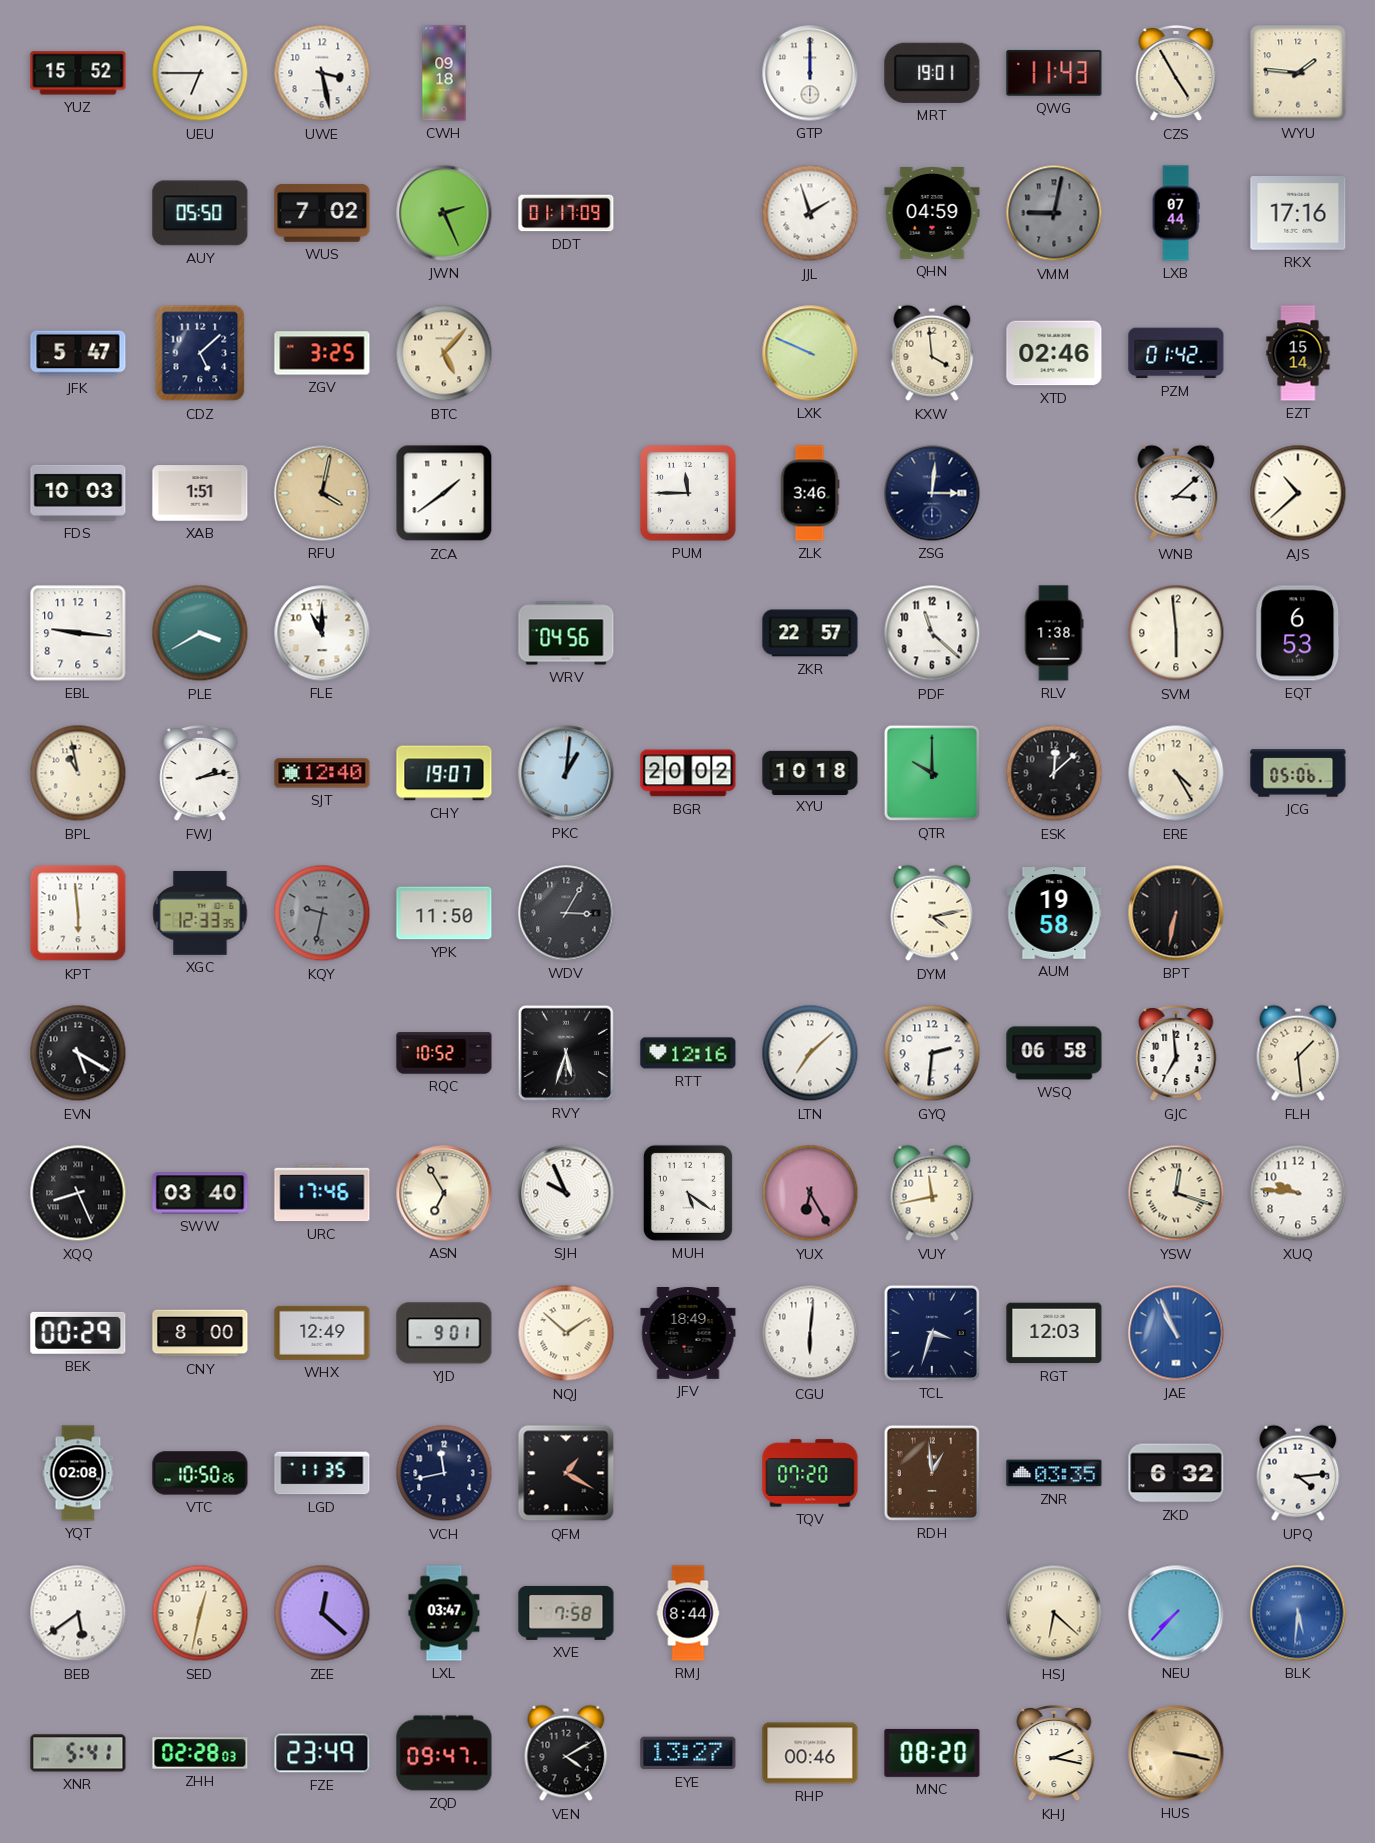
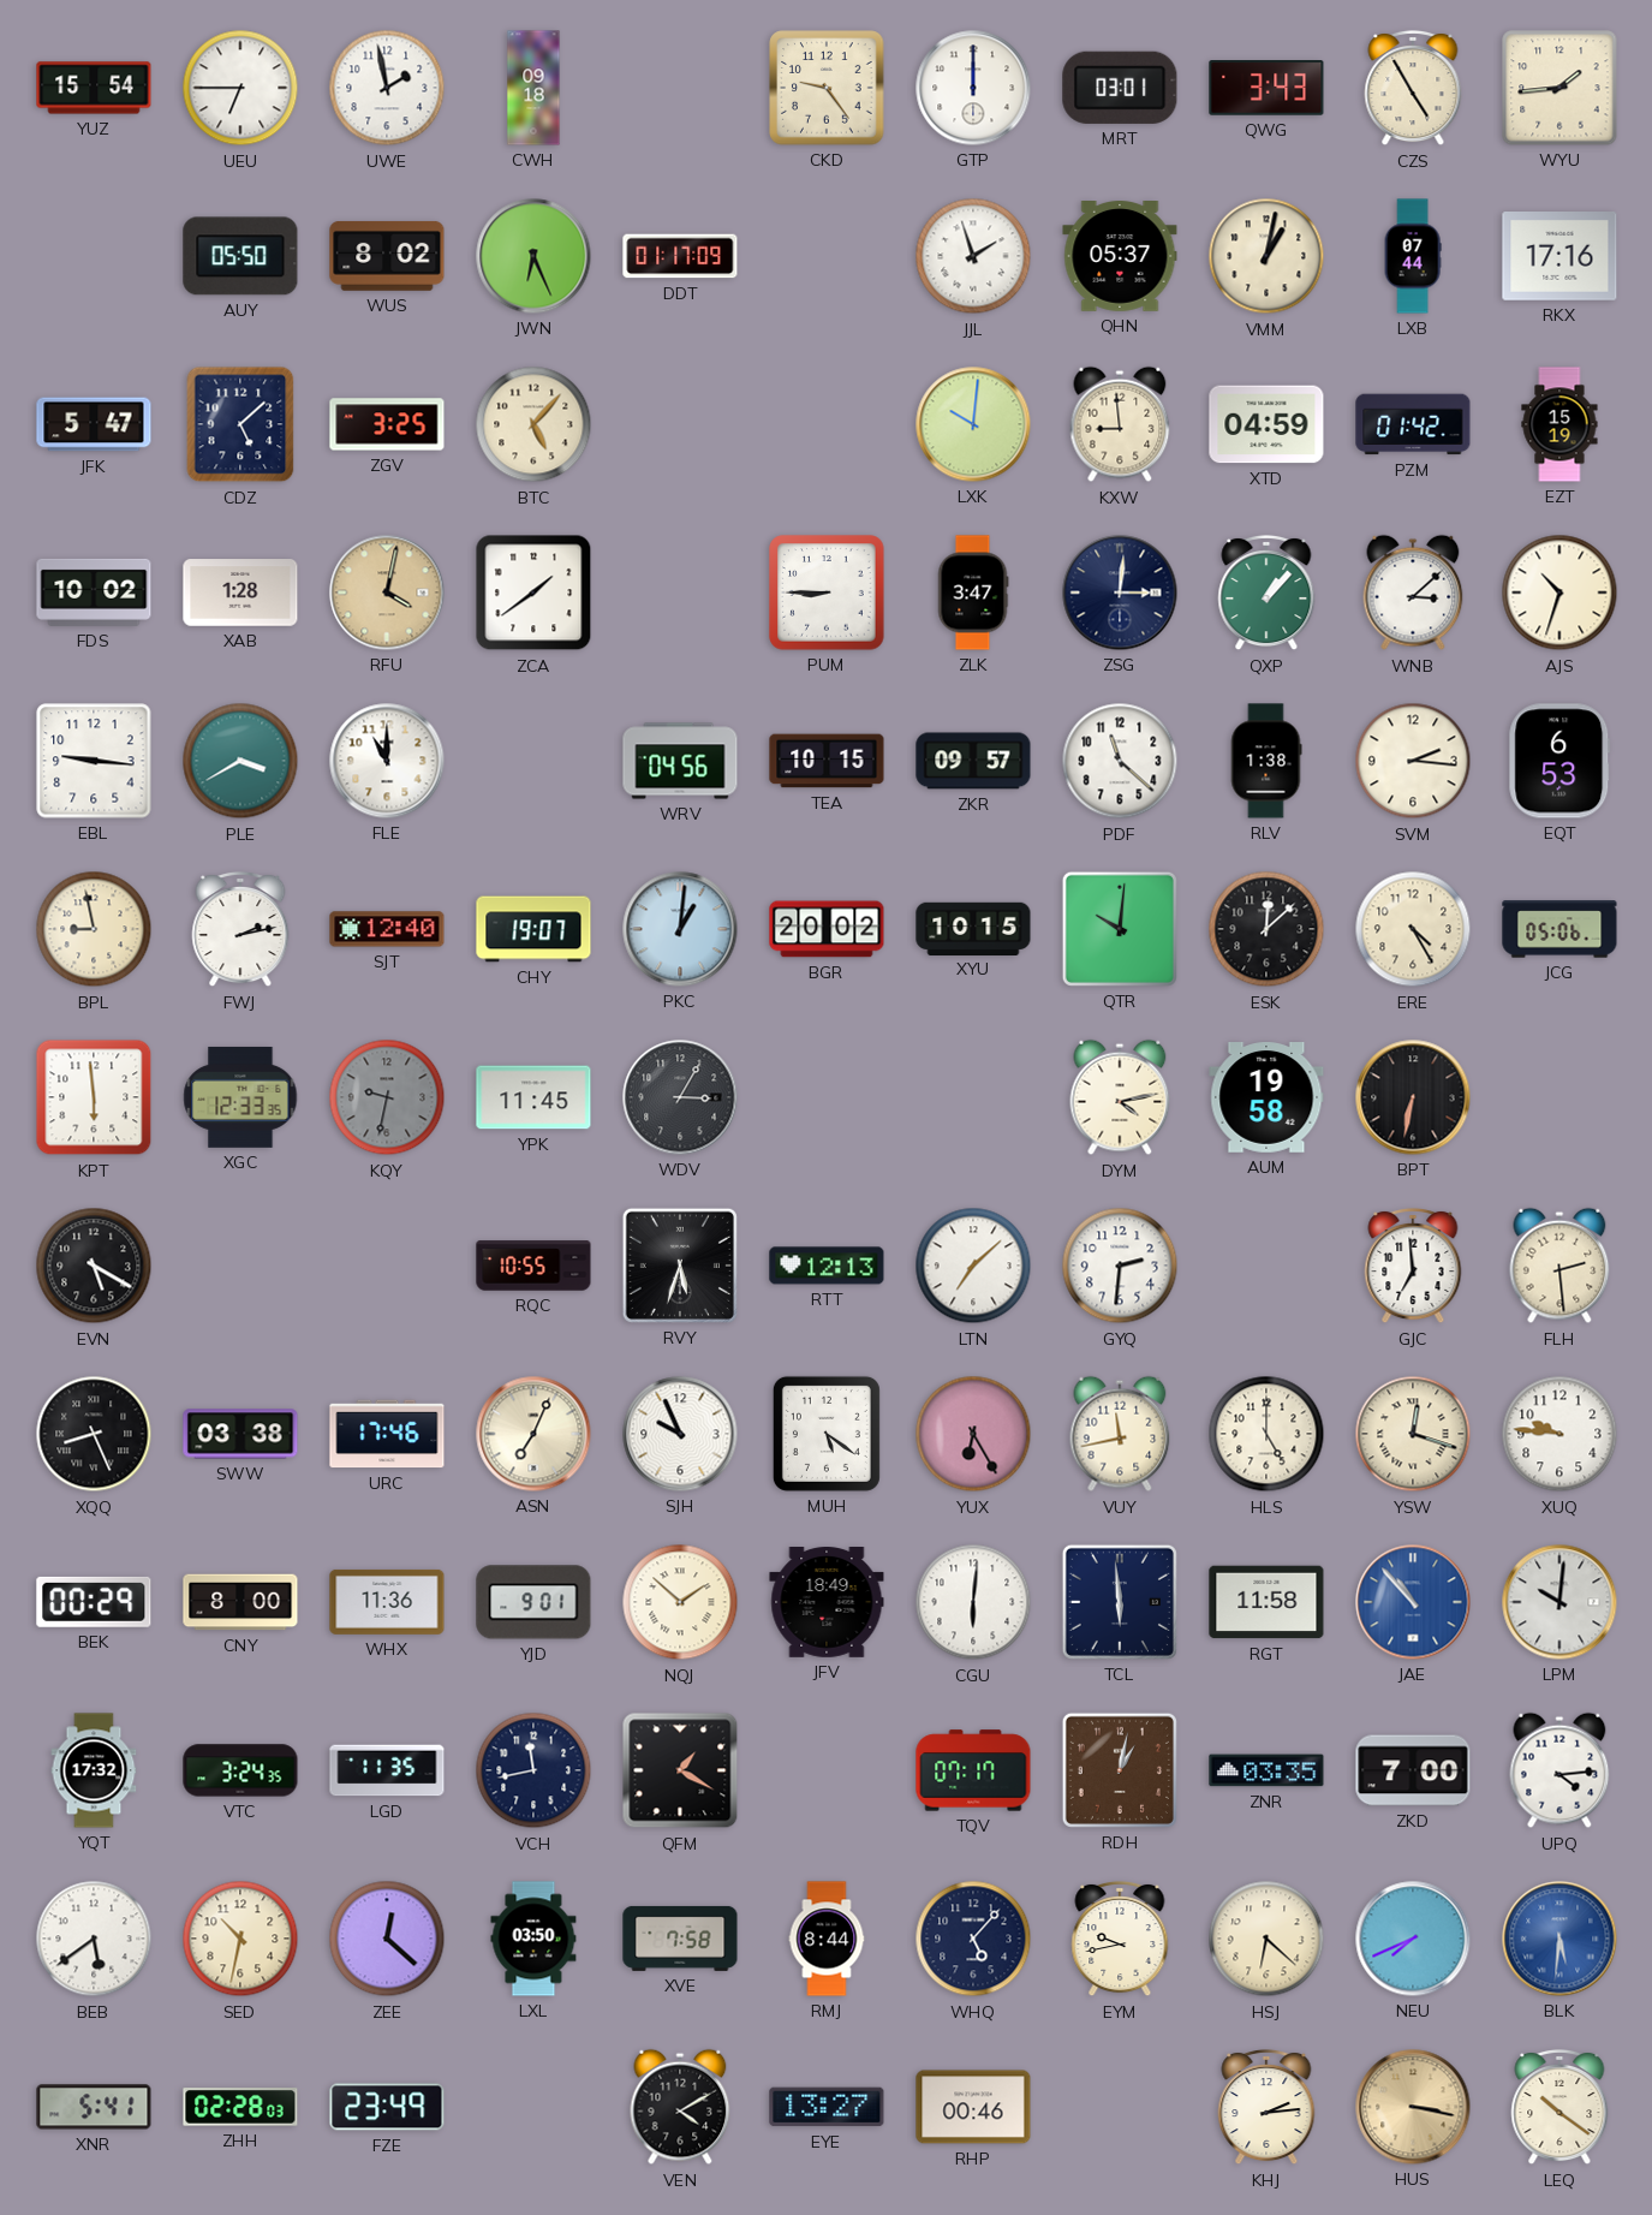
YUZ: 15:52 -> 15:54
UWE: 3:28 -> 1:58
CKD: none -> 9:24
MRT: 19:01 -> 03:01
QWG: 11:43 -> 3:43
WYU: 1:46 -> 1:44
WUS: 7:02 -> 8:02
JWN: 2:26 -> 6:26
QHN: 04:59 -> 05:37
VMM: 9:02 -> 1:02
VMM dial: grey -> cream
LXK: 9:49 -> 10:01
KXW: 3:59 -> 8:59
XTD: 02:46 -> 04:59
EZT: 15:14 -> 15:19
FDS: 10:03 -> 10:02
XAB: 1:51 -> 1:28
PUM: 11:45 -> 8:45
ZLK: 3:46 -> 3:47
QXP: none -> 1:07
AJS: 10:38 -> 10:33
TEA: none -> 10:15
ZKR: 22:57 -> 09:57
SVM: 5:59 -> 2:16
BPL: 10:58 -> 8:58
XYU: 10:18 -> 10:15
QTR: 10:00 -> 10:01
YPK: 11:50 -> 11:45
RQC: 10:52 -> 10:55
RTT: 12:16 -> 12:13
WSQ: 06:58 -> none
FLH: 1:29 -> 2:29
SWW: 03:40 -> 03:38
ASN: 6:55 -> 7:04
HLS: none -> 5:00
WHX: 12:49 -> 11:36
TCL: 3:33 -> 5:59
RGT: 12:03 -> 11:58
JAE: 10:56 -> 10:53
LPM: none -> 10:01
YQT: 02:08 -> 17:32
VTC: 10:50 -> 3:24
TQV: 07:20 -> 07:17
RDH: 12:59 -> 1:02
ZKD: 6:32 -> 7:00
SED: 12:32 -> 10:32
LXL: 03:47 -> 03:50
WHQ: none -> 5:07
EYM: none -> 9:43
NEU: 7:37 -> 7:41
ZQD: 09:47 -> none
MNC: 08:20 -> none
KHJ: 2:17 -> 2:14
LEQ: none -> 10:21
